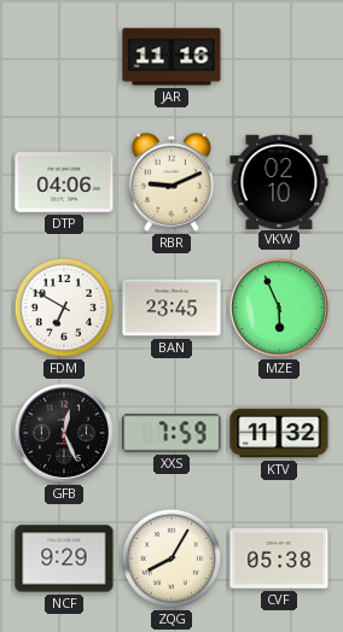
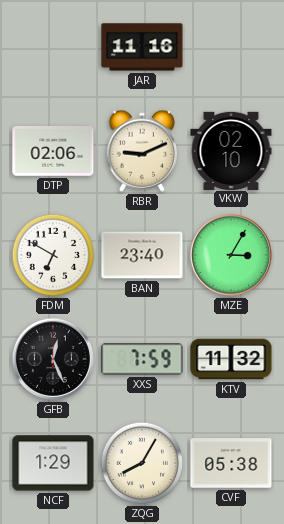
DTP: 04:06 -> 02:06
BAN: 23:45 -> 23:40
MZE: 5:56 -> 3:05
NCF: 9:29 -> 1:29
